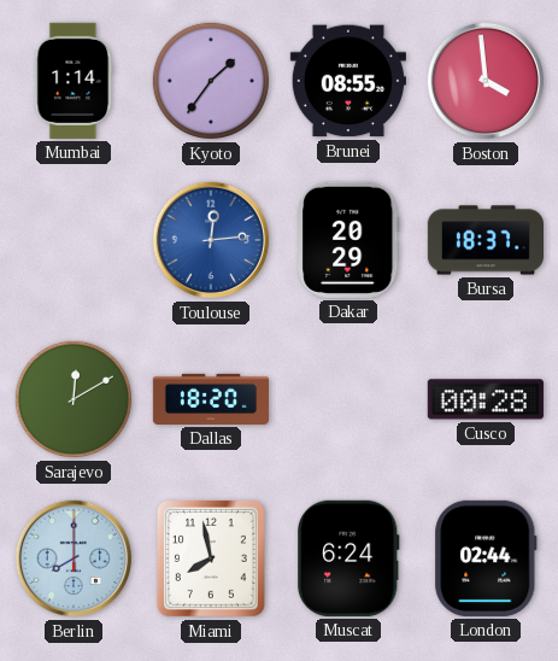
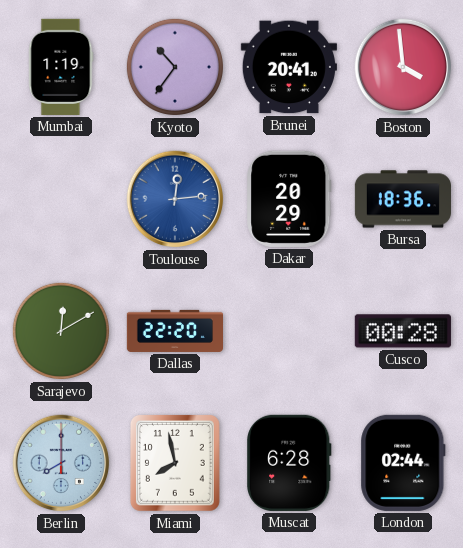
Mumbai: 1:14 -> 1:19
Kyoto: 1:36 -> 10:36
Brunei: 08:55 -> 20:41
Bursa: 18:37 -> 18:36
Dallas: 18:20 -> 22:20
Muscat: 6:24 -> 6:28
